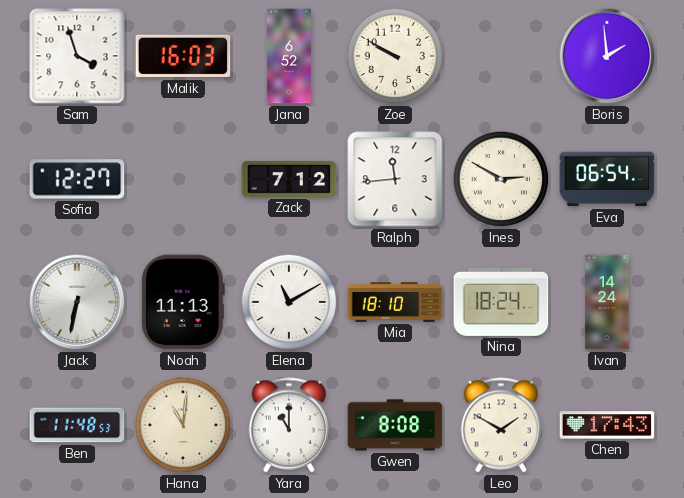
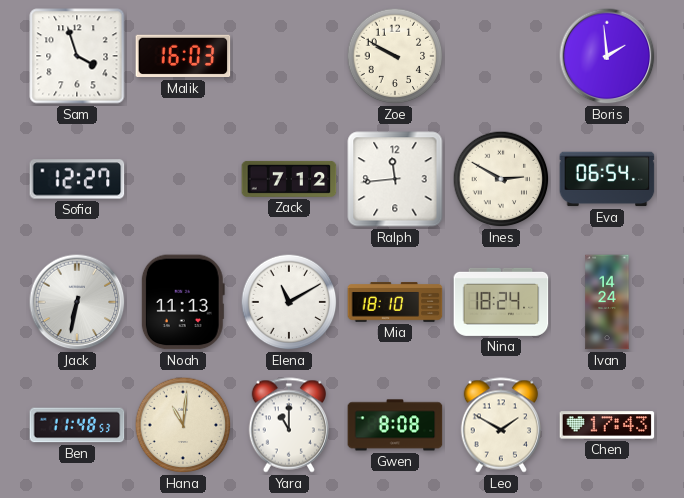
Jana: 6:52 -> none
